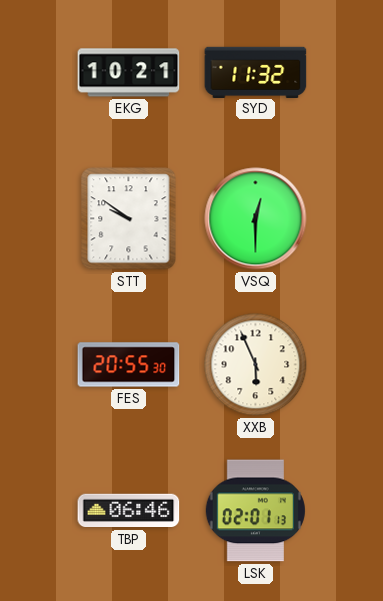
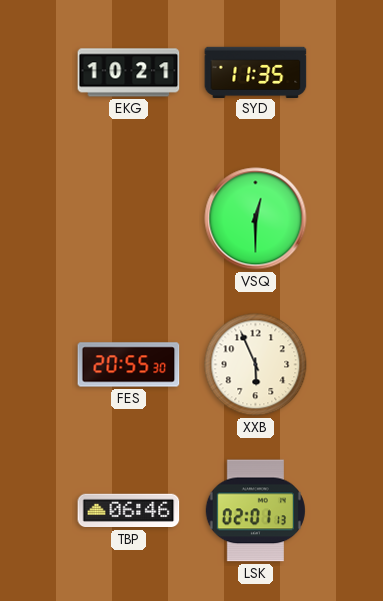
SYD: 11:32 -> 11:35
STT: 9:51 -> none
